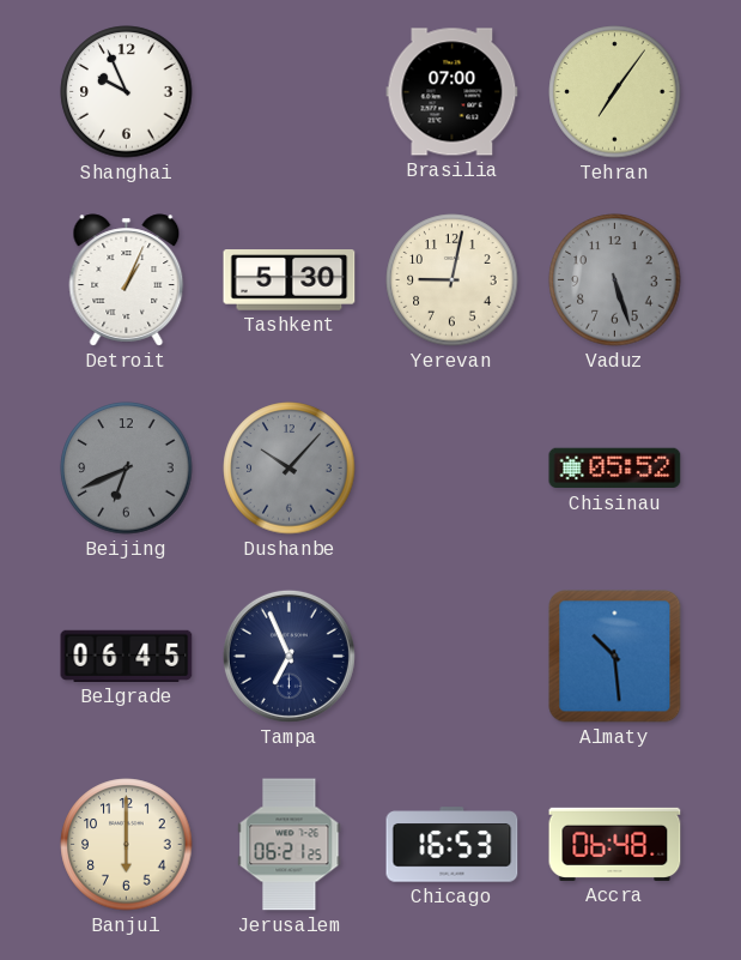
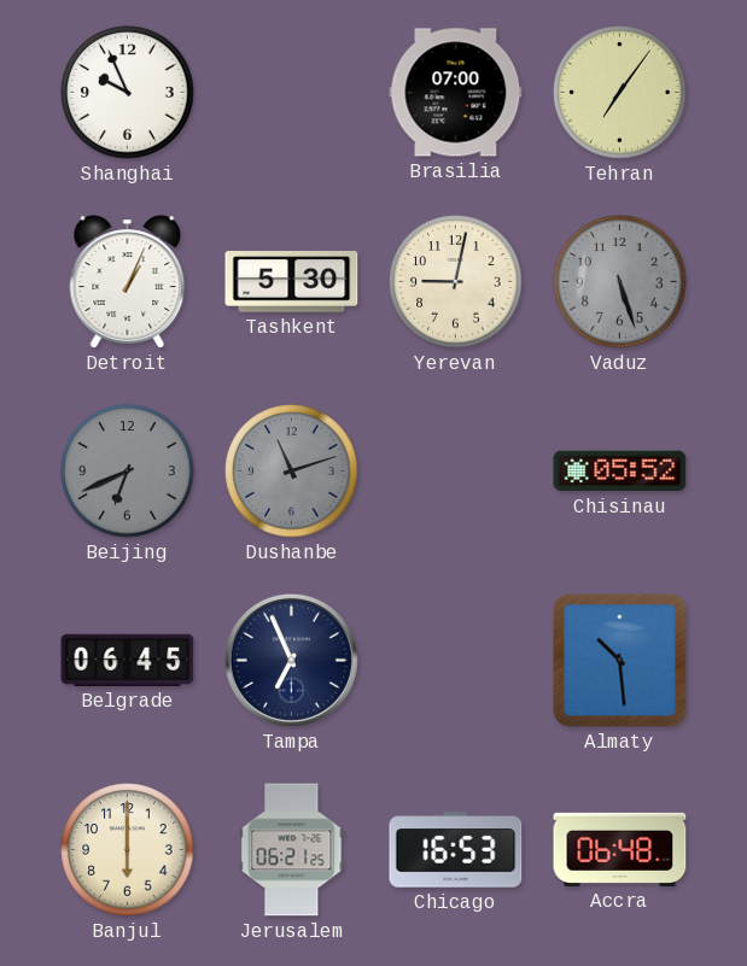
Dushanbe: 10:07 -> 11:12
